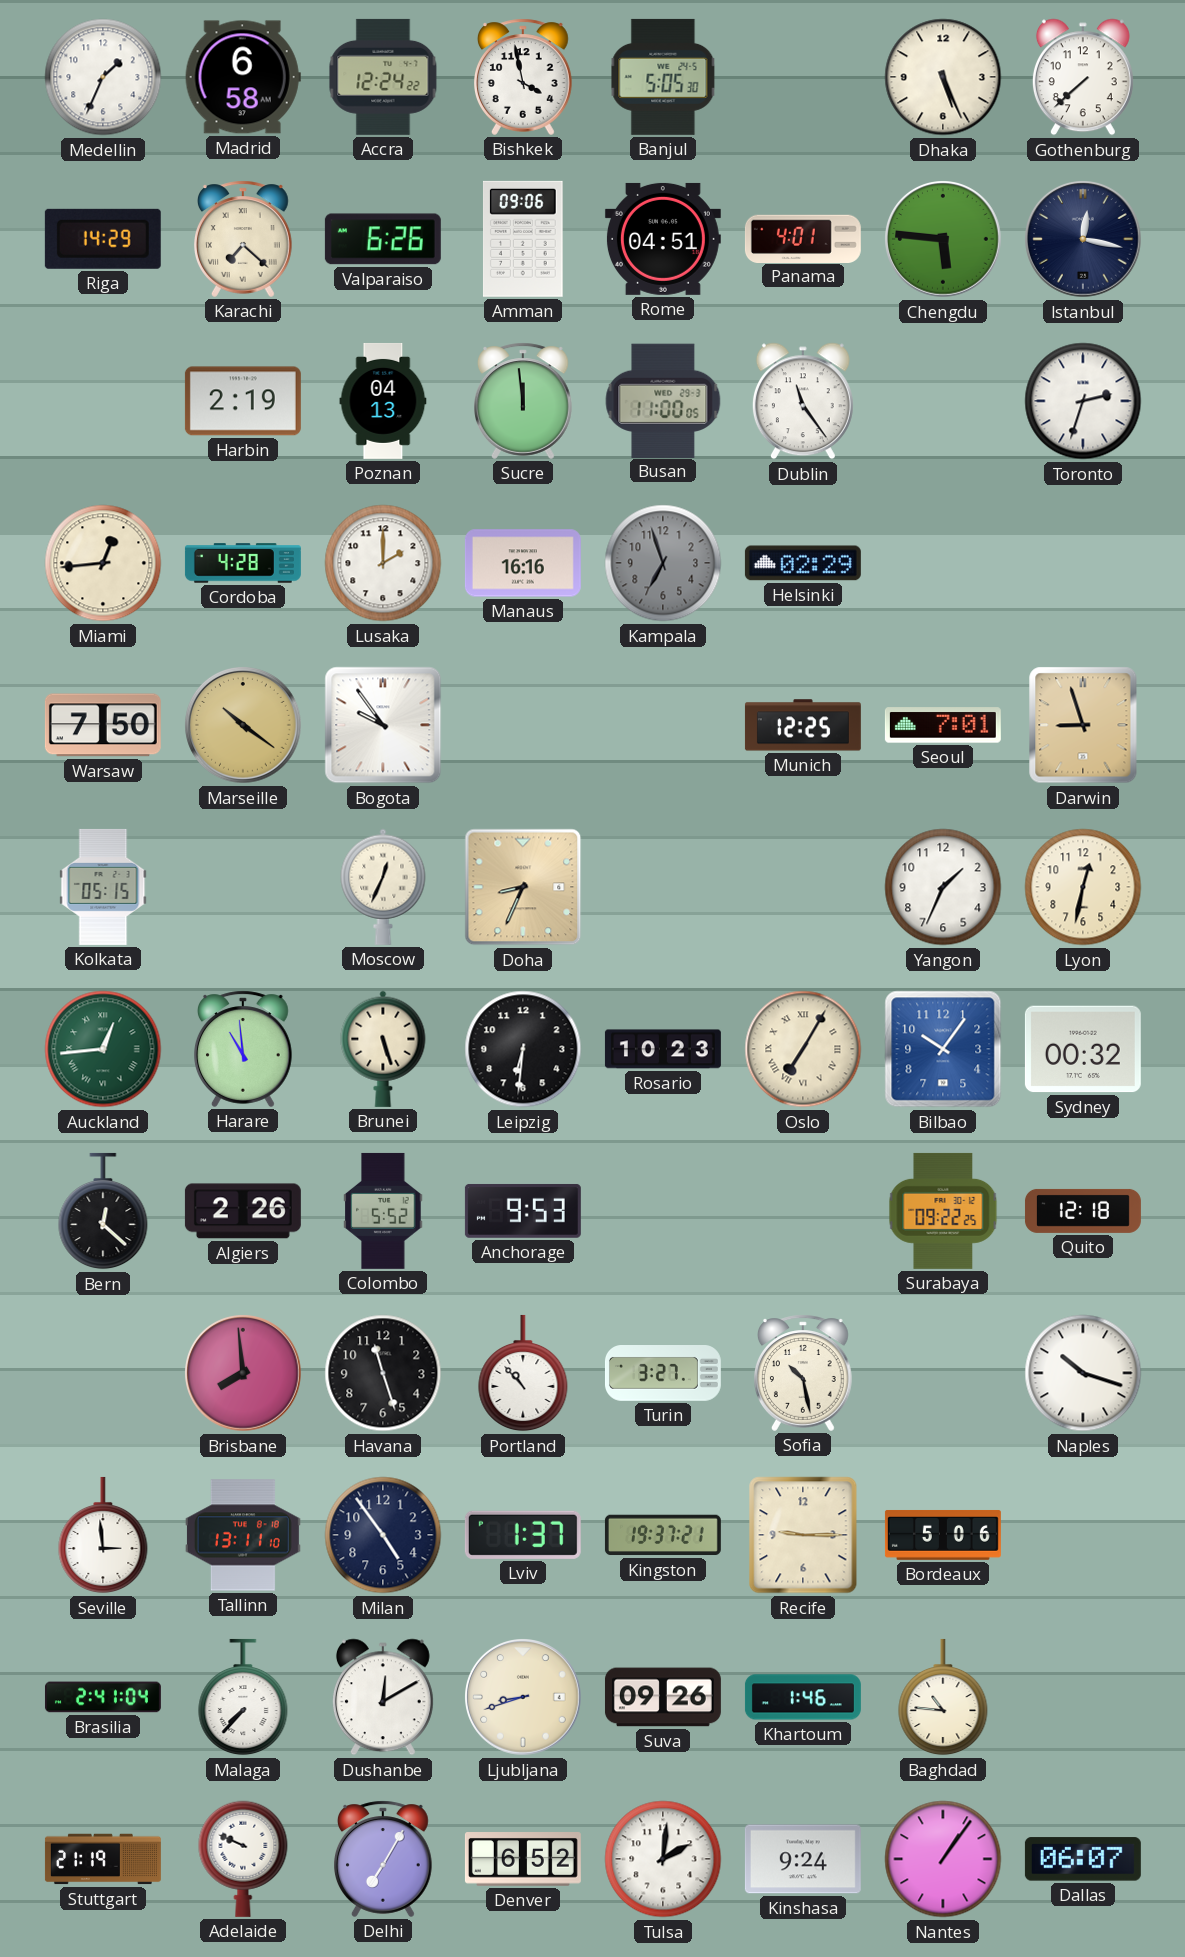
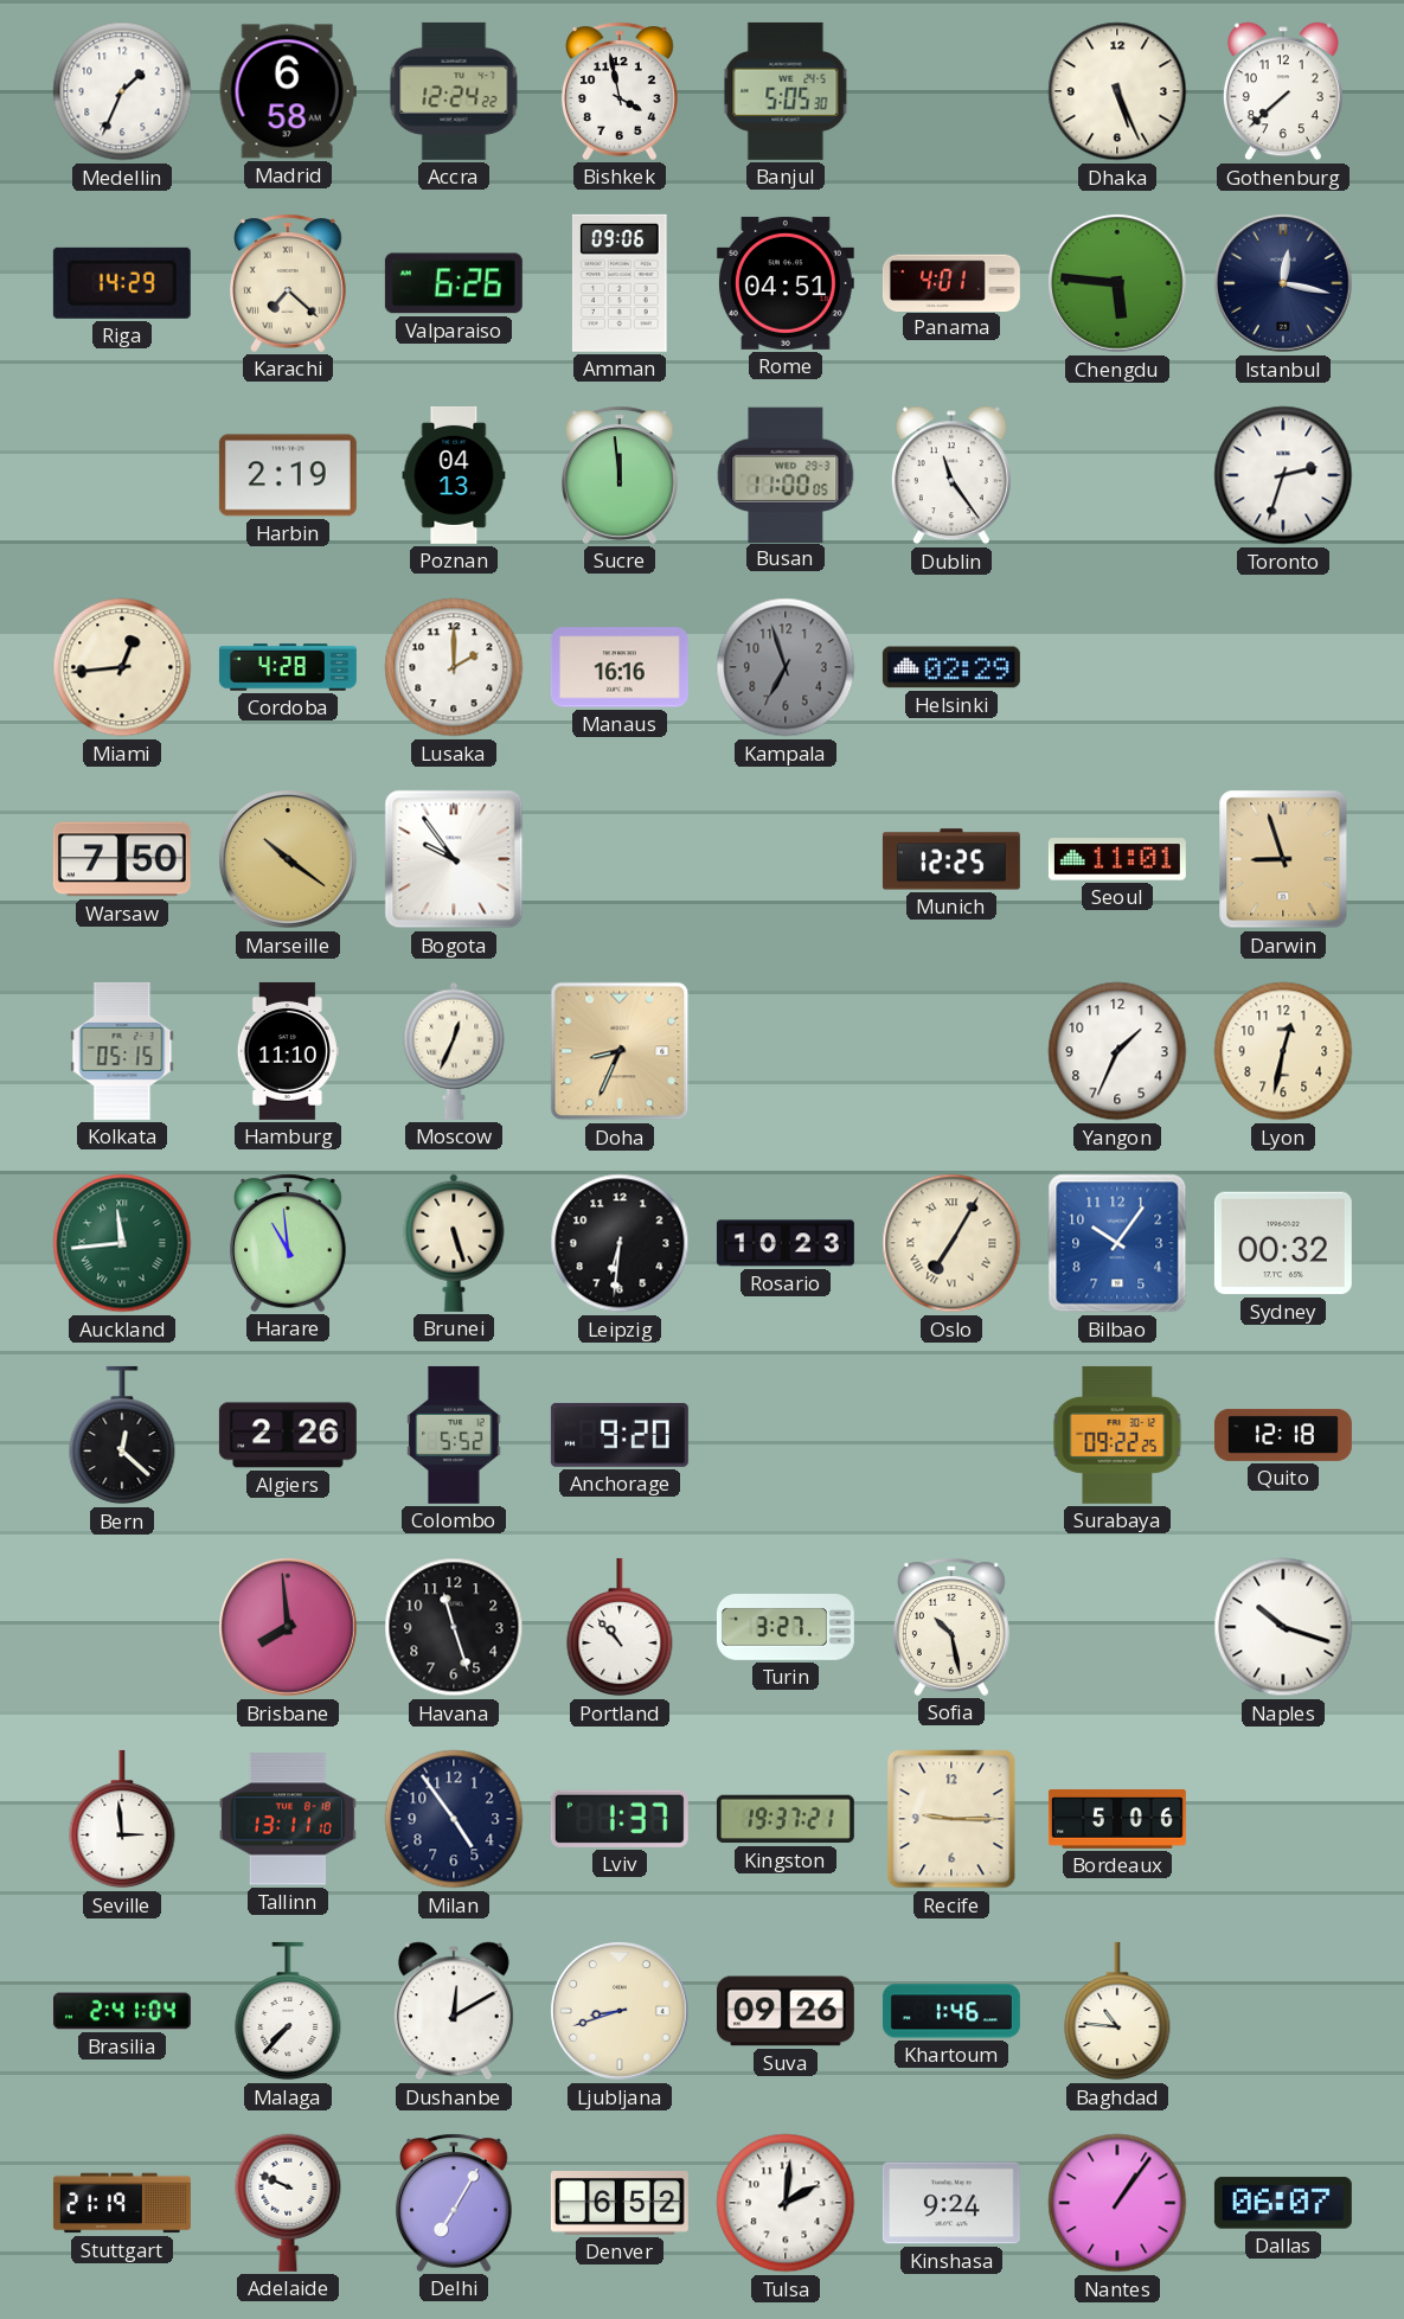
Seoul: 7:01 -> 11:01
Hamburg: none -> 11:10
Auckland: 12:44 -> 11:44
Anchorage: 9:53 -> 9:20
